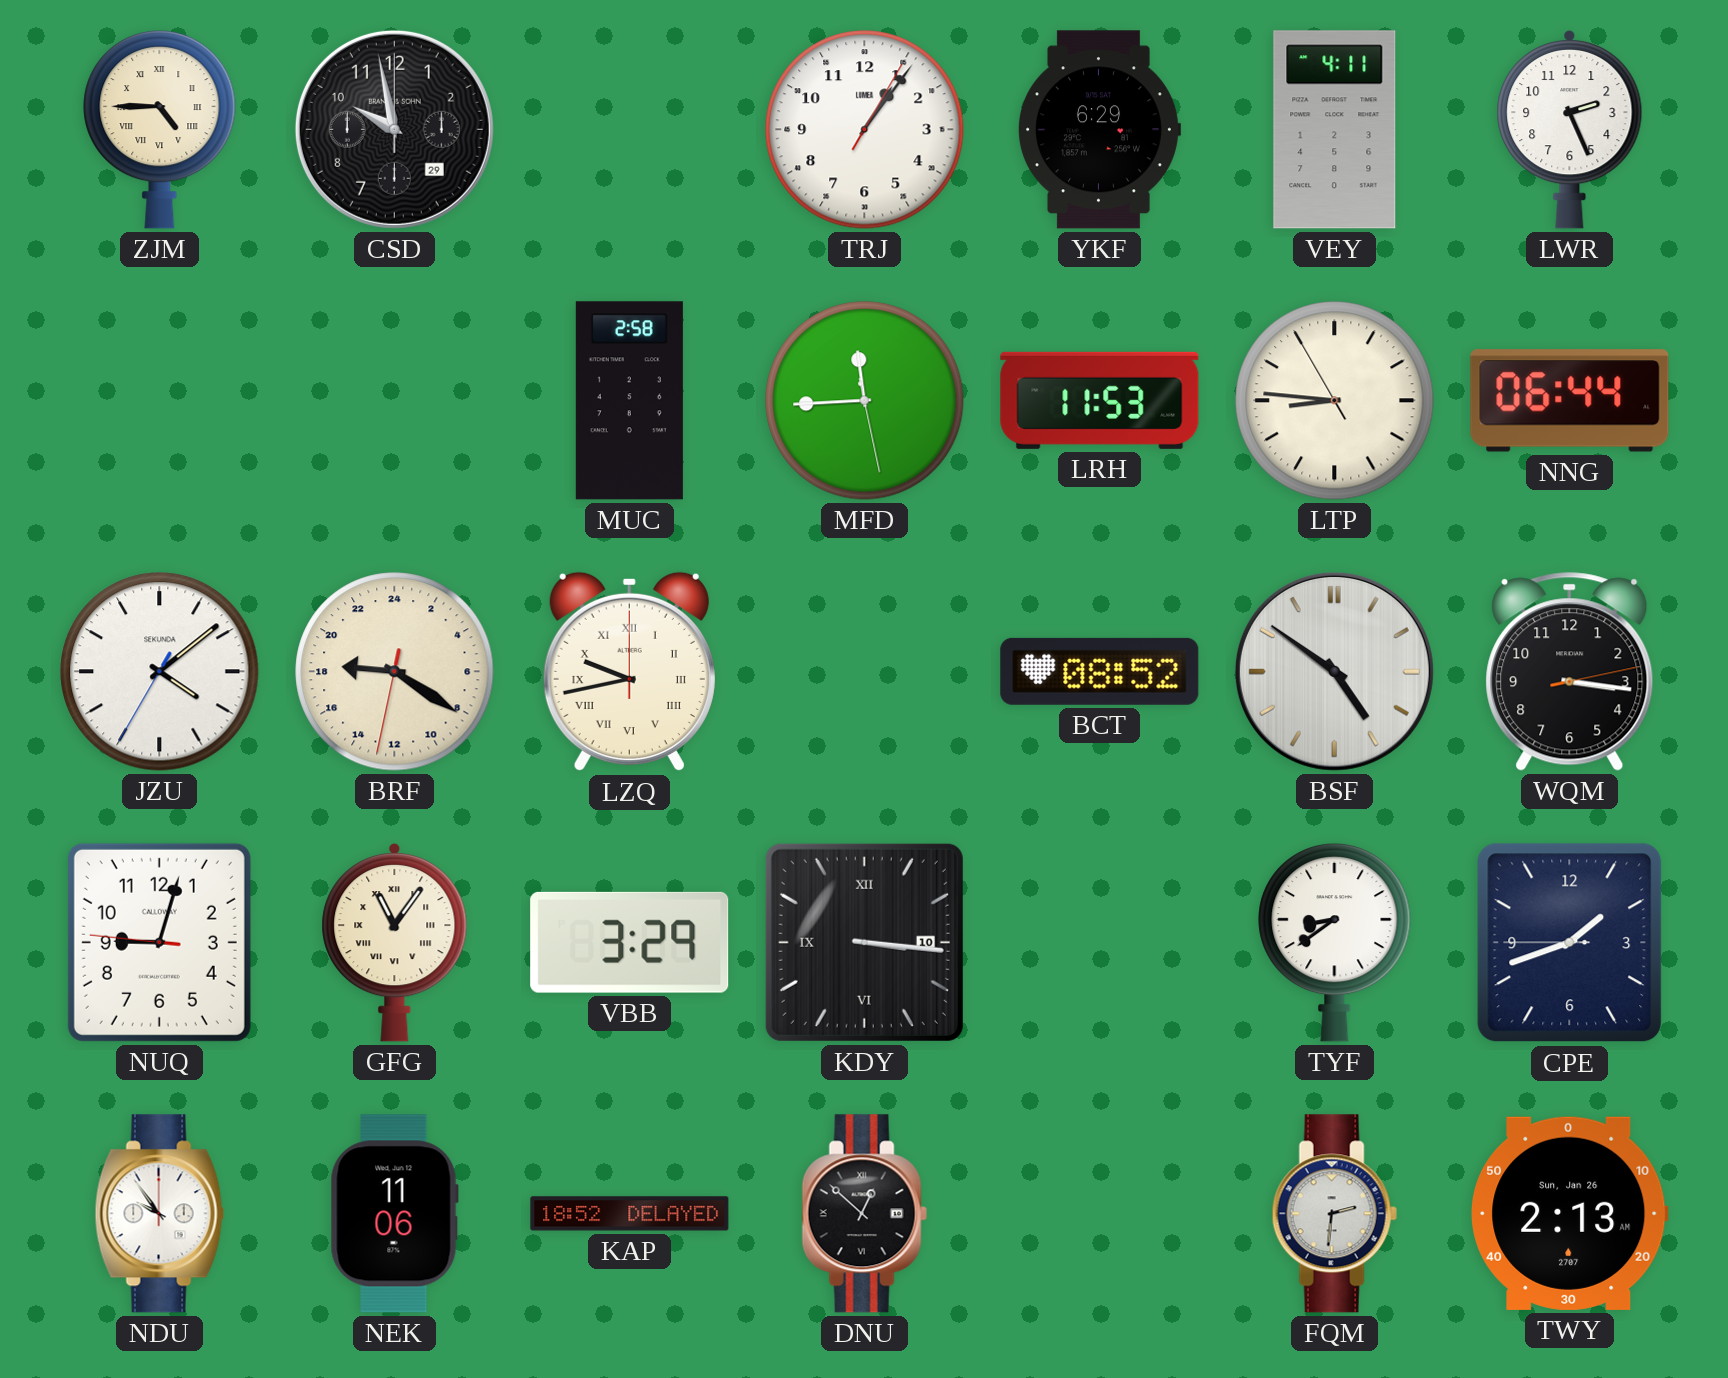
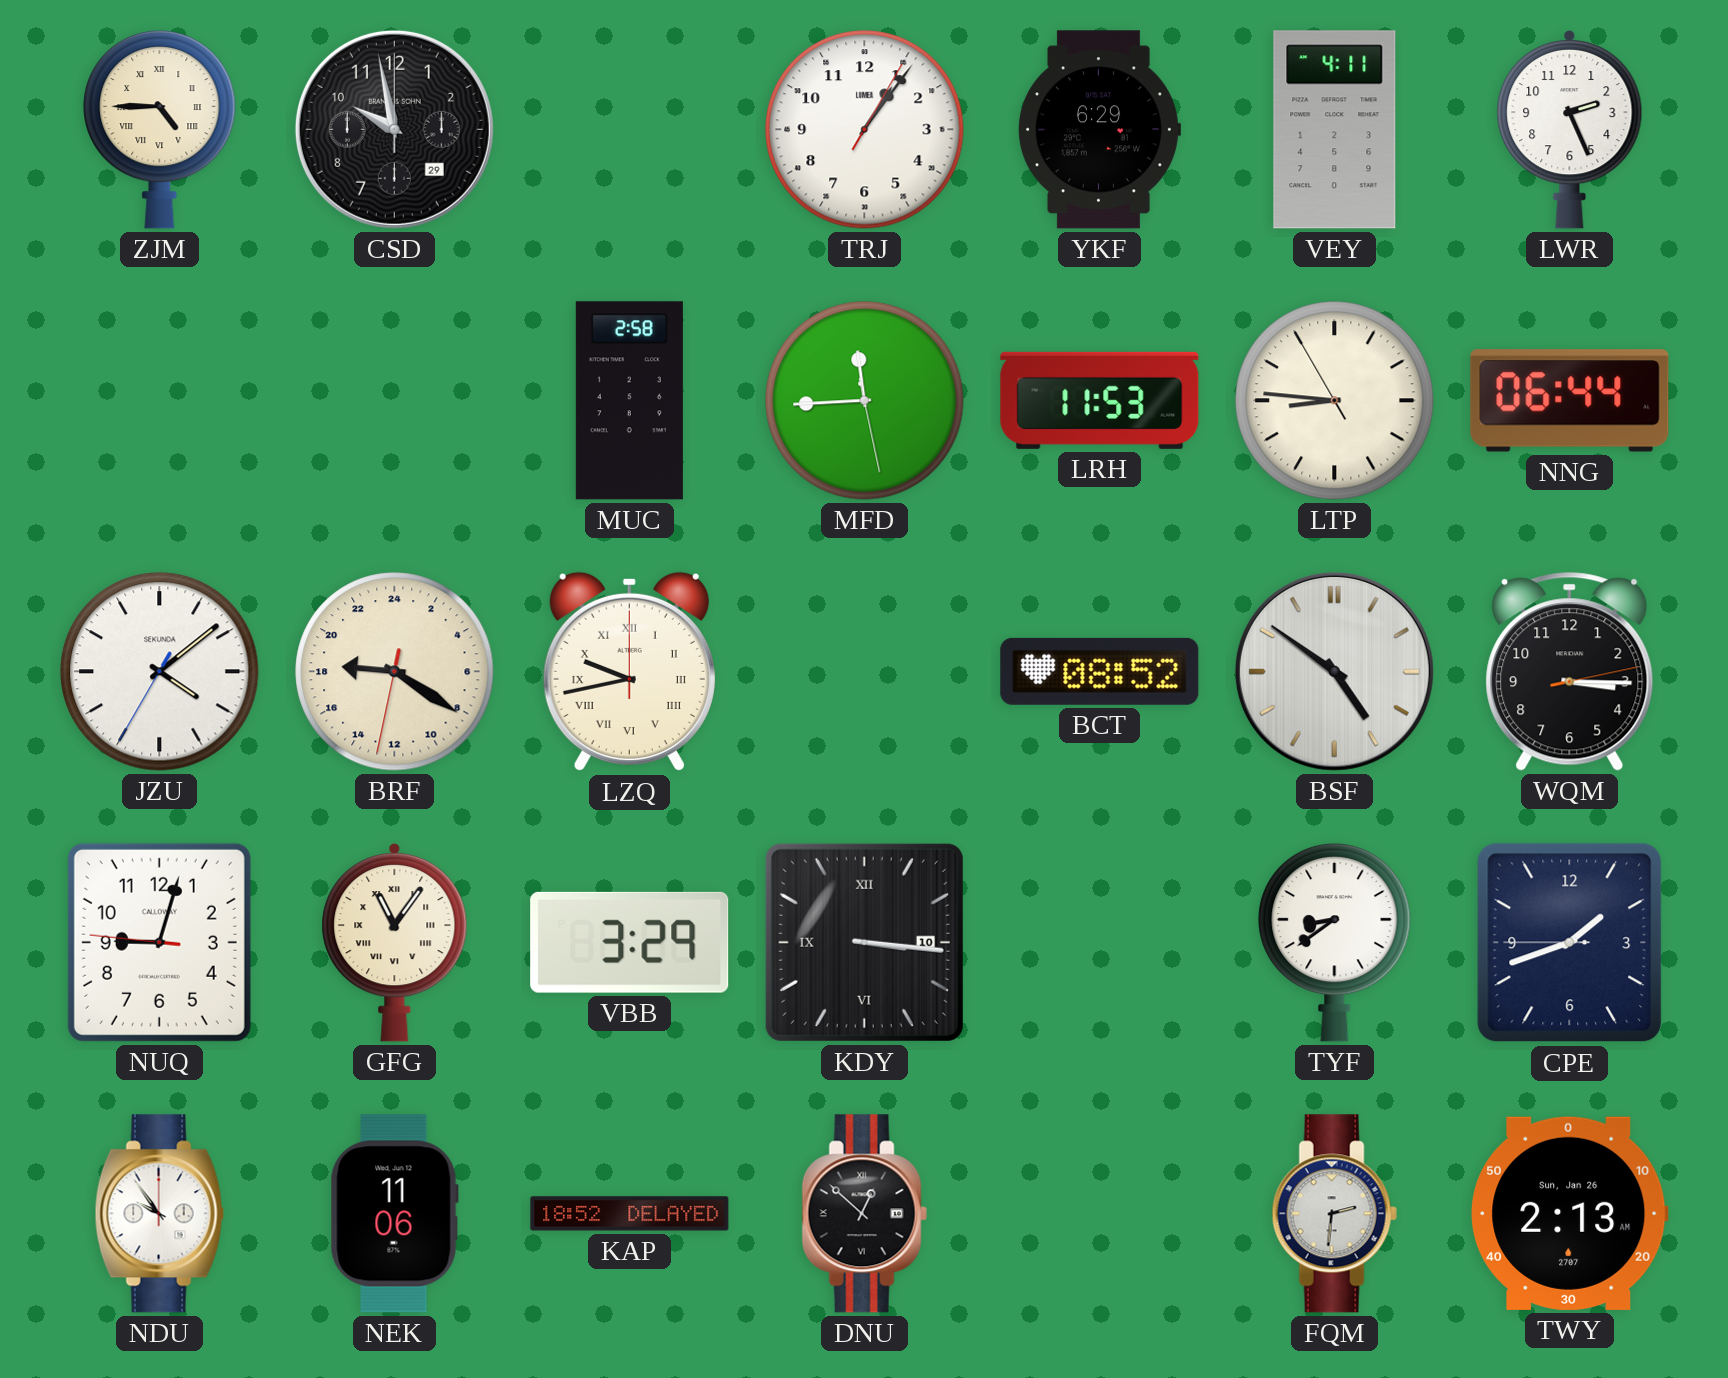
WQM: 3:16 -> 3:15
